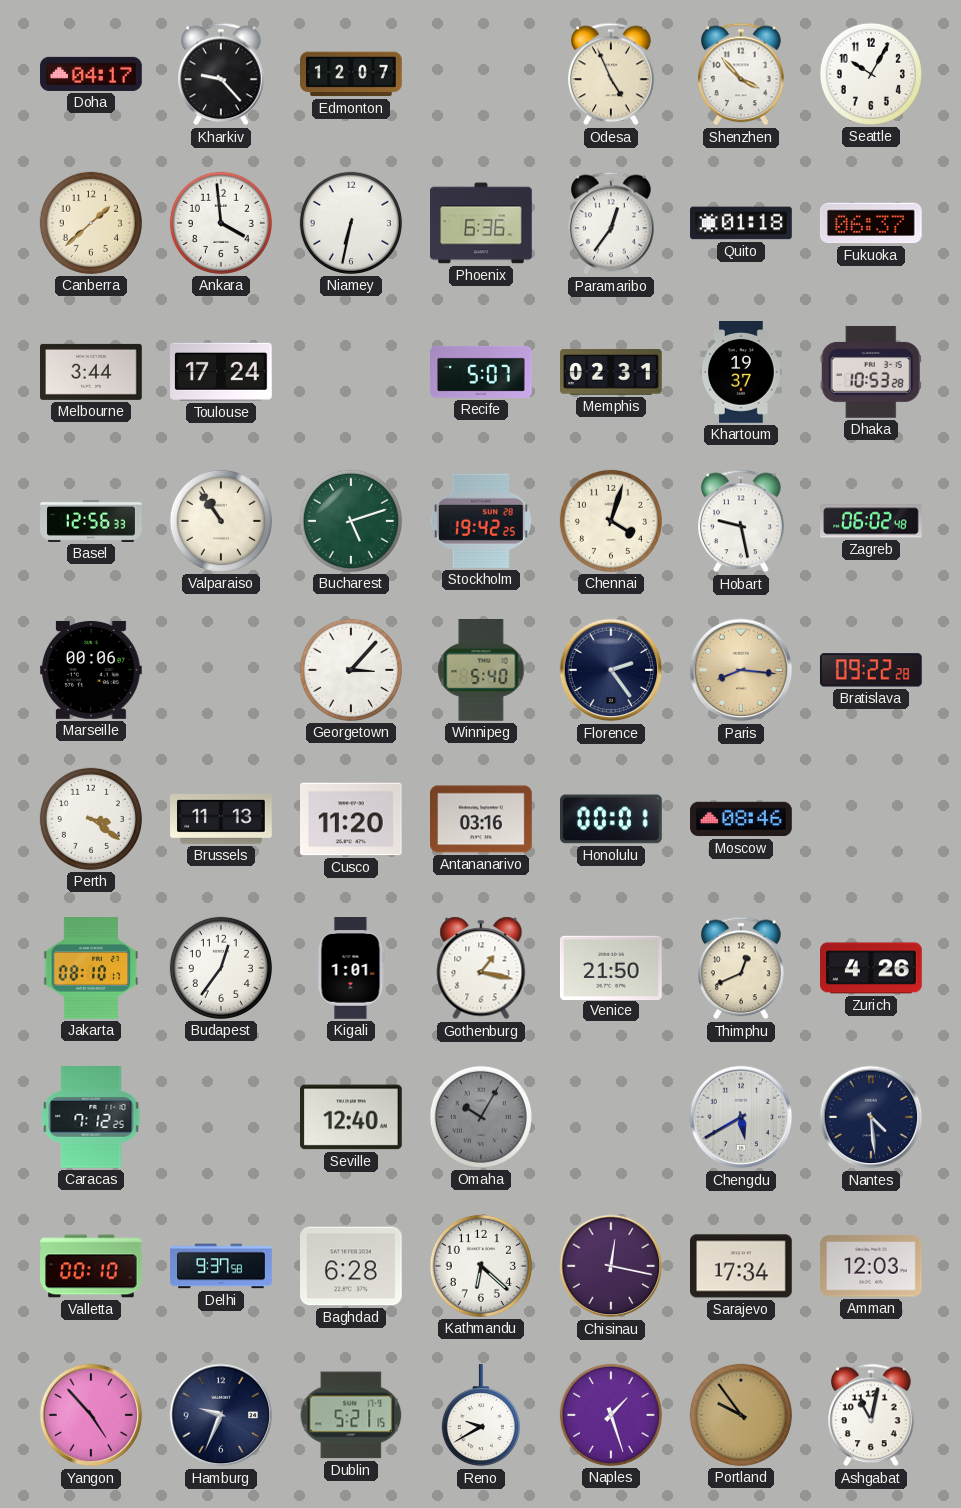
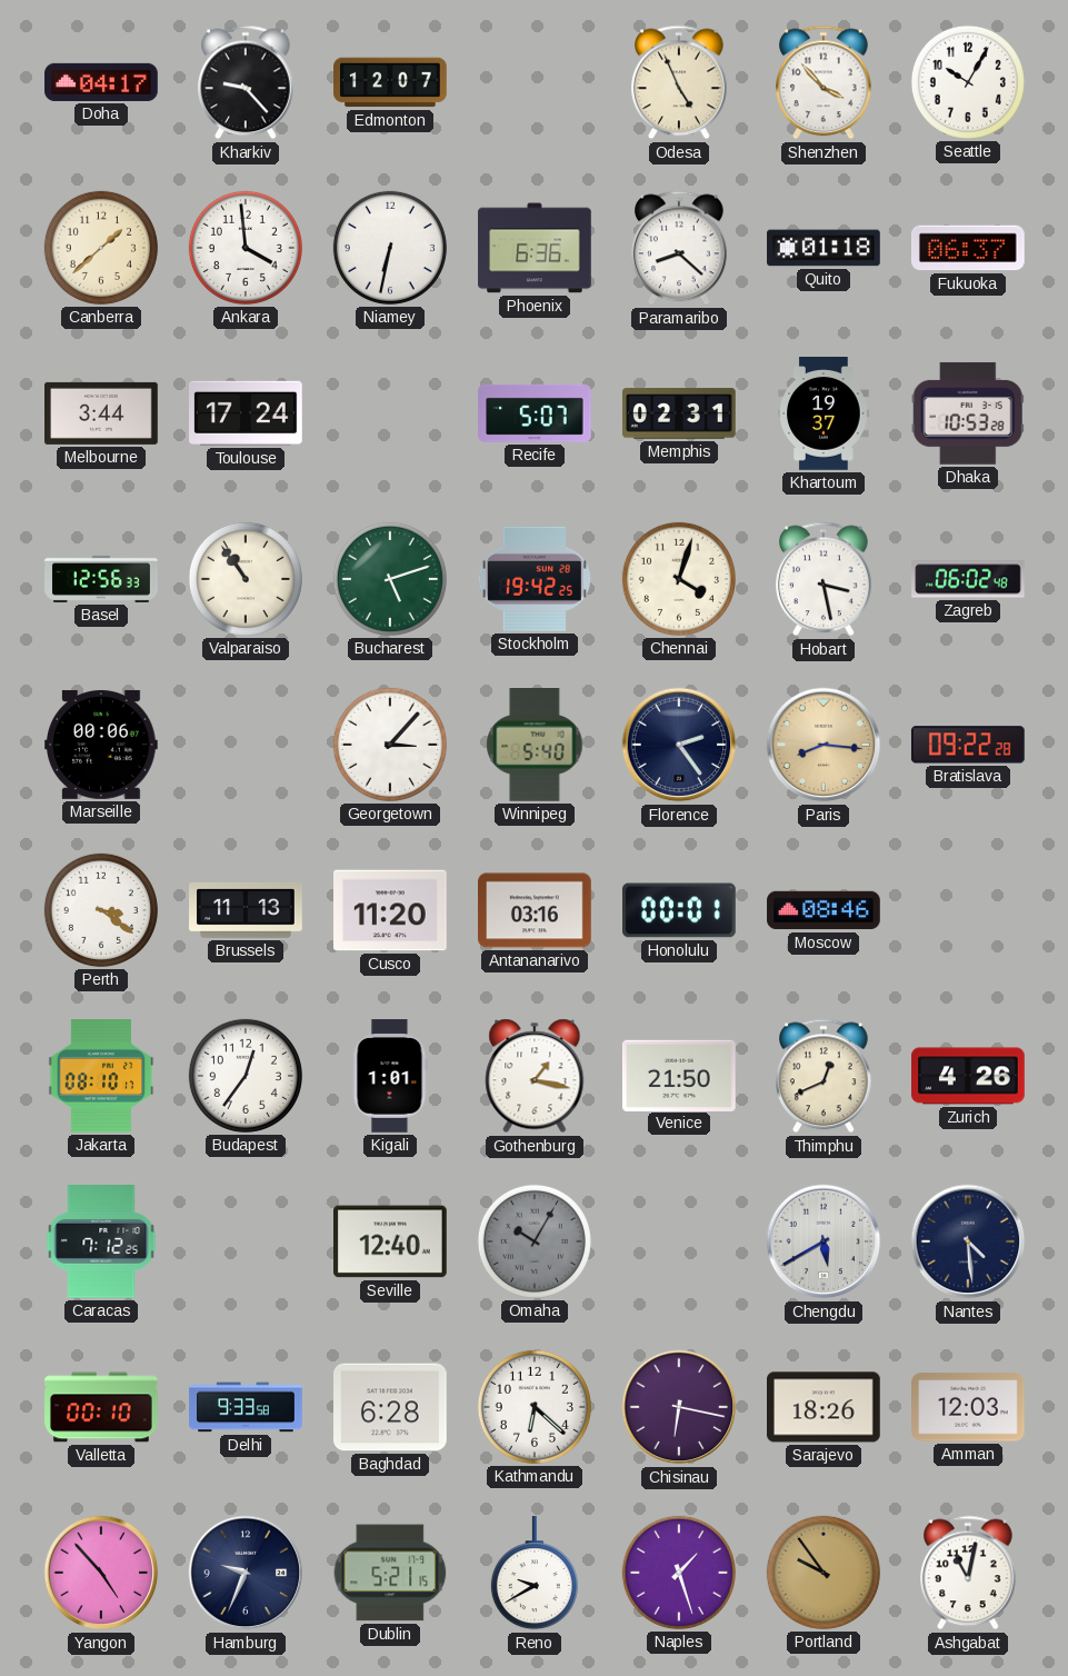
Paramaribo: 12:36 -> 8:22
Hobart: 9:28 -> 3:28
Delhi: 9:37 -> 9:33
Chisinau: 12:17 -> 6:17
Sarajevo: 17:34 -> 18:26
